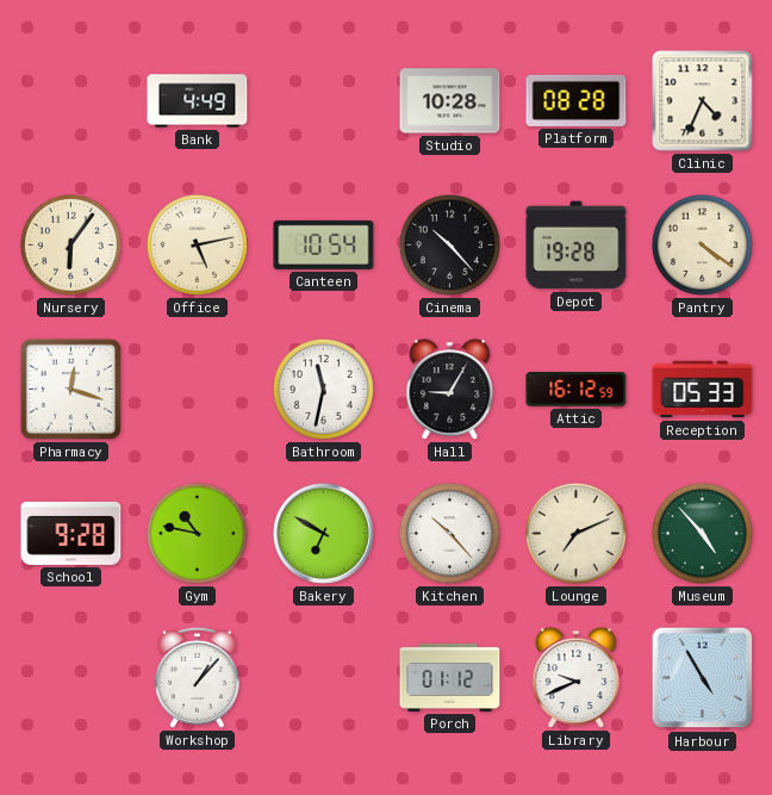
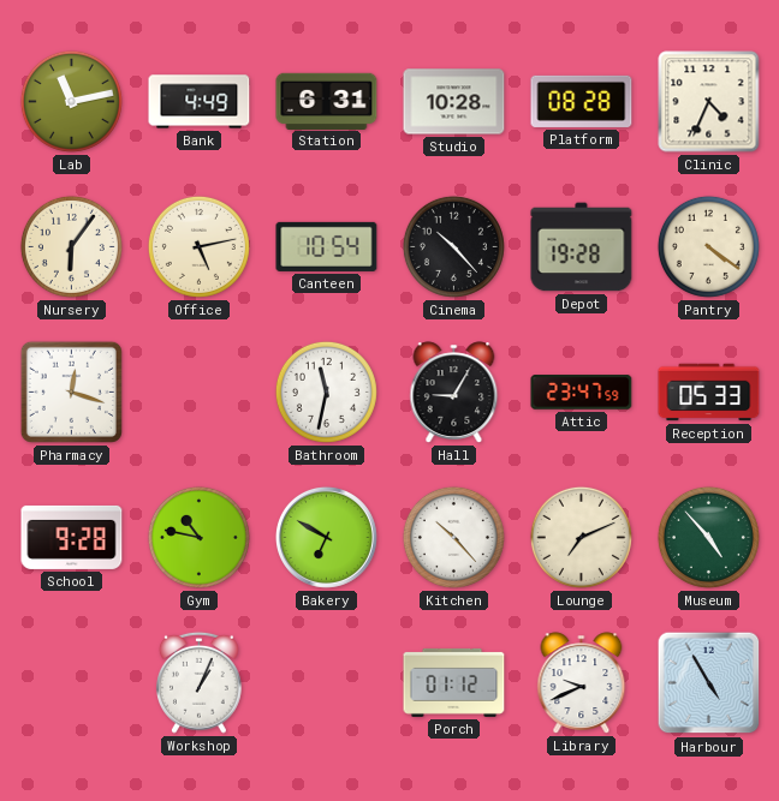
Lab: none -> 11:13
Station: none -> 6:31
Attic: 16:12 -> 23:47
Workshop: 1:07 -> 1:04
